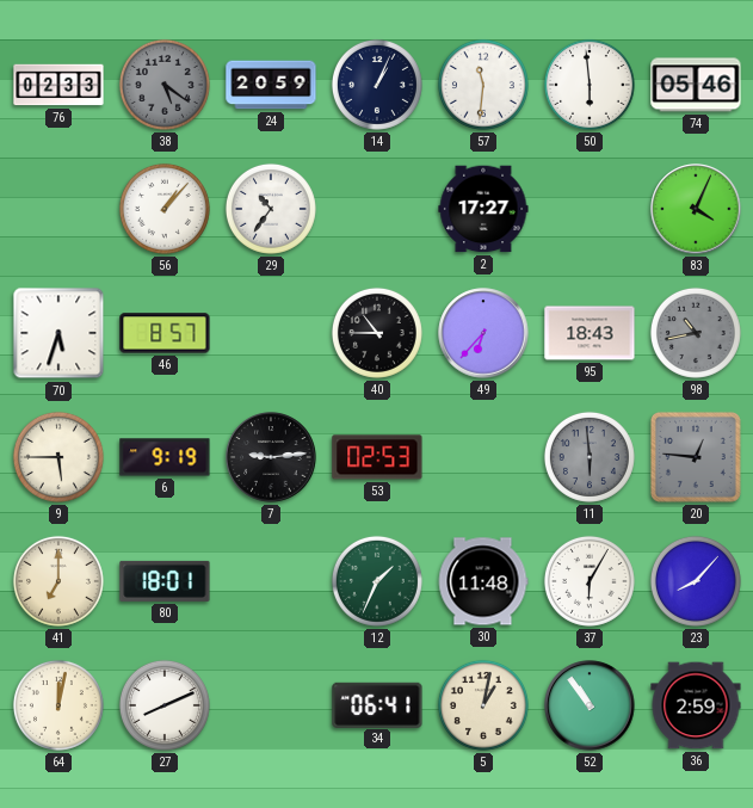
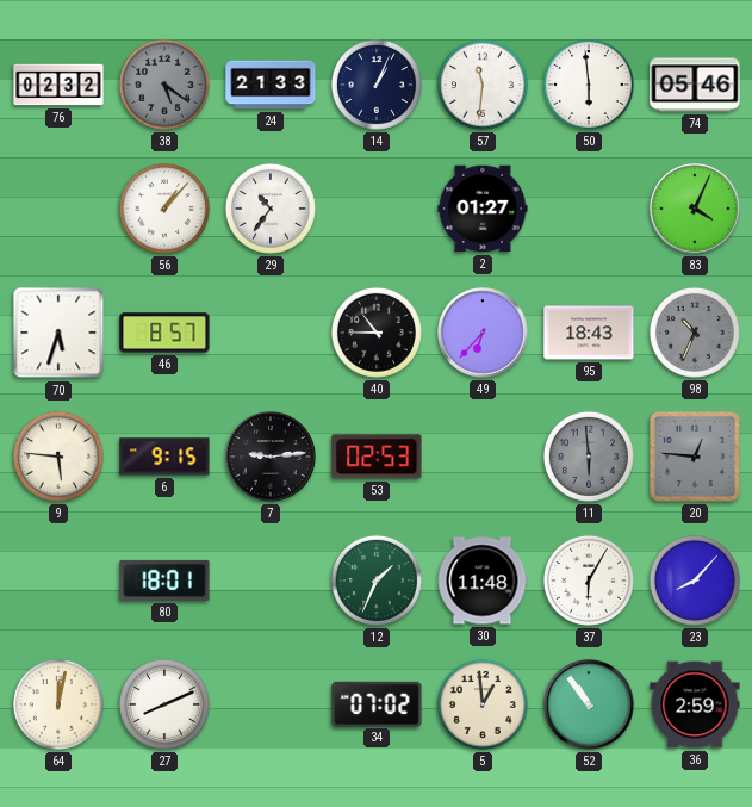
76: 02:33 -> 02:32
24: 20:59 -> 21:33
2: 17:27 -> 01:27
98: 10:43 -> 10:34
9: 5:45 -> 5:46
6: 9:19 -> 9:15
41: 7:00 -> none
34: 06:41 -> 07:02
5: 1:02 -> 12:59
